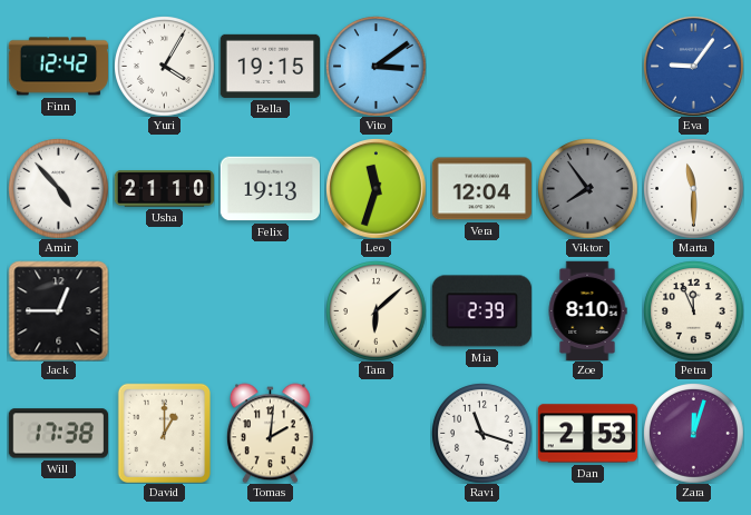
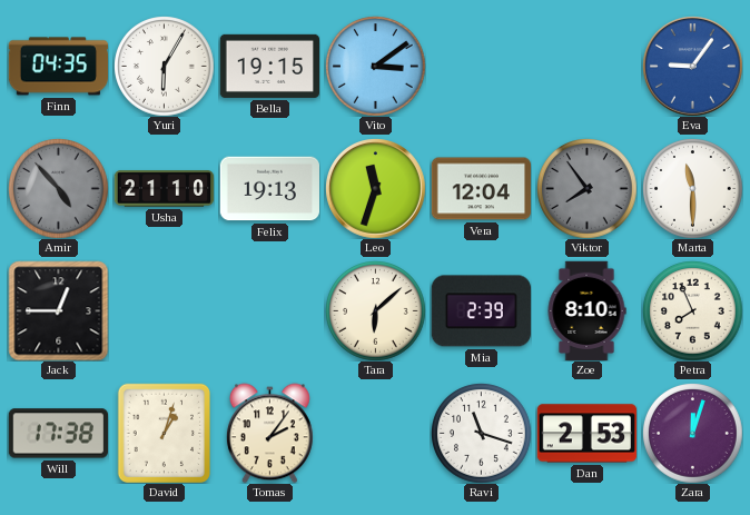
Finn: 12:42 -> 04:35
Yuri: 4:05 -> 6:05
Amir dial: white -> grey
Petra: 11:56 -> 7:56
David: 1:00 -> 1:03
Tomas: 2:01 -> 2:06
